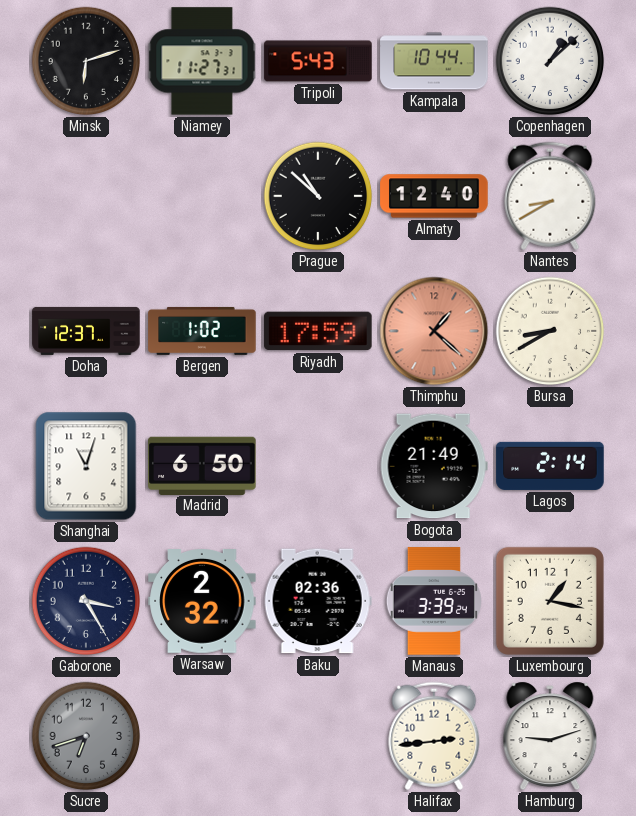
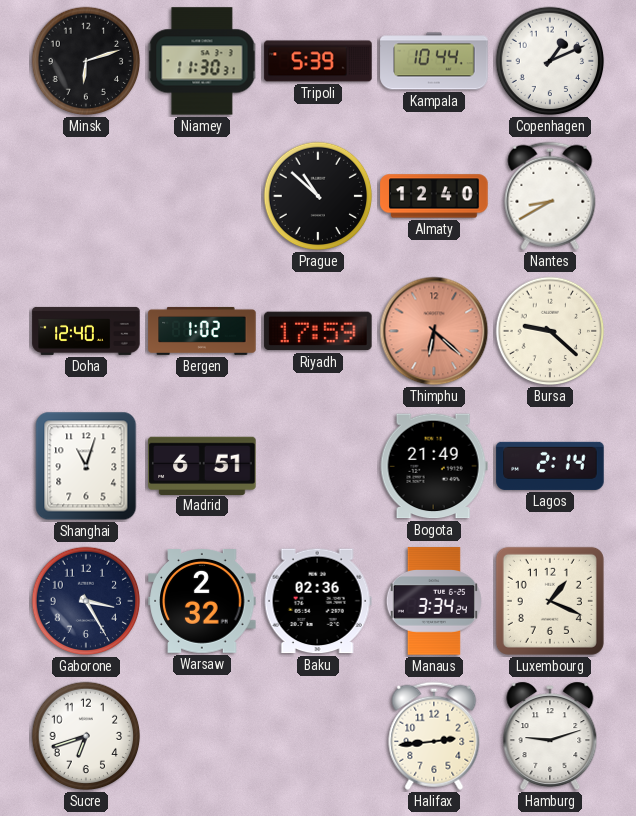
Niamey: 11:27 -> 11:30
Tripoli: 5:43 -> 5:39
Copenhagen: 1:08 -> 1:11
Doha: 12:37 -> 12:40
Thimphu: 1:22 -> 6:22
Bursa: 8:40 -> 9:22
Madrid: 6:50 -> 6:51
Manaus: 3:39 -> 3:34
Luxembourg: 1:17 -> 1:19
Sucre dial: grey -> white
